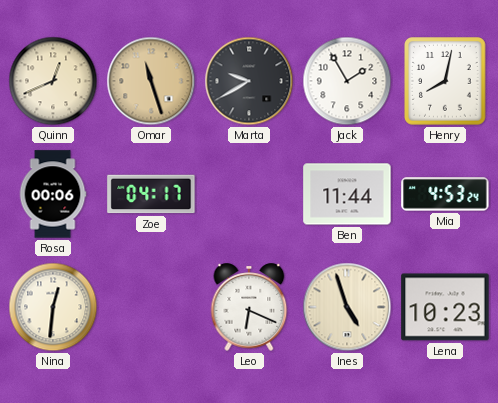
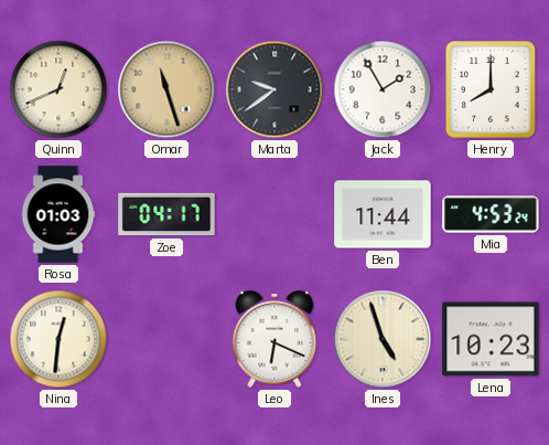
Marta: 9:40 -> 9:39
Henry: 8:02 -> 8:00
Rosa: 00:06 -> 01:03
